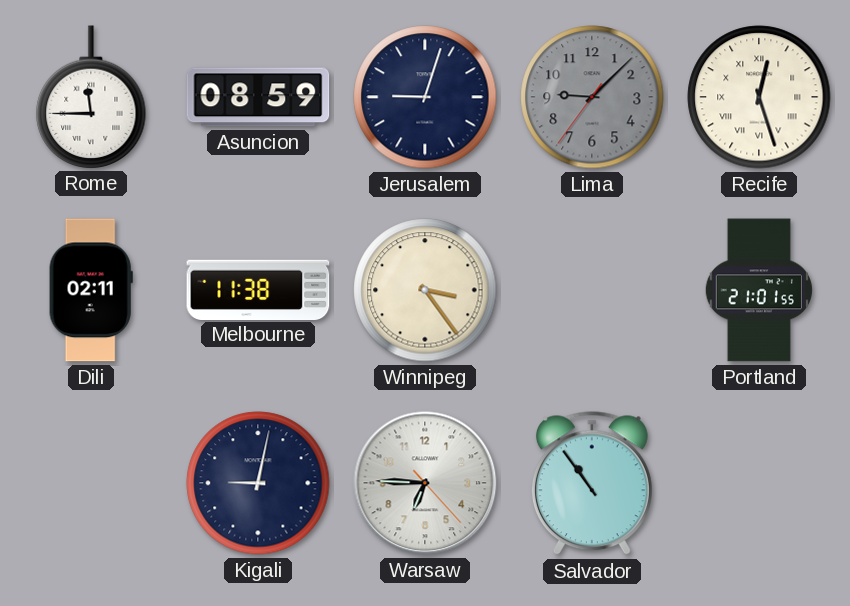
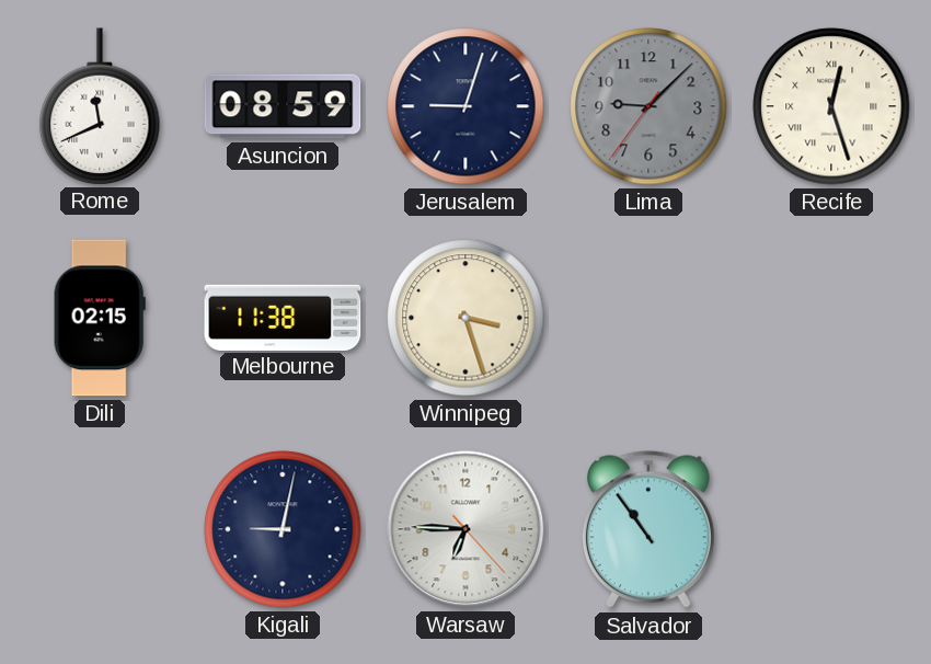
Rome: 11:45 -> 11:41
Dili: 02:11 -> 02:15
Winnipeg: 3:24 -> 3:27
Portland: 21:01 -> none
